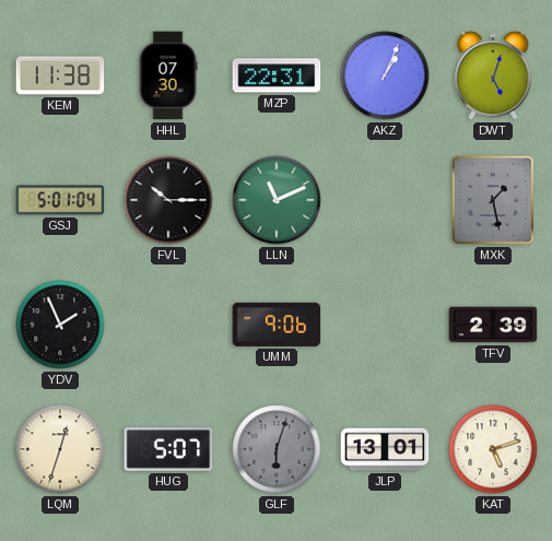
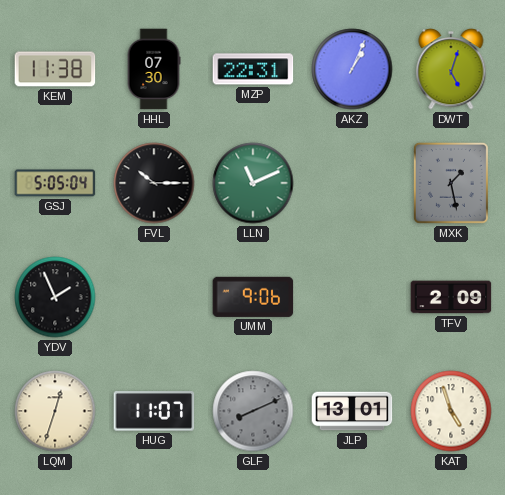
GSJ: 5:01 -> 5:05
TFV: 2:39 -> 2:09
HUG: 5:07 -> 11:07
GLF: 6:03 -> 8:11
KAT: 5:12 -> 4:57
